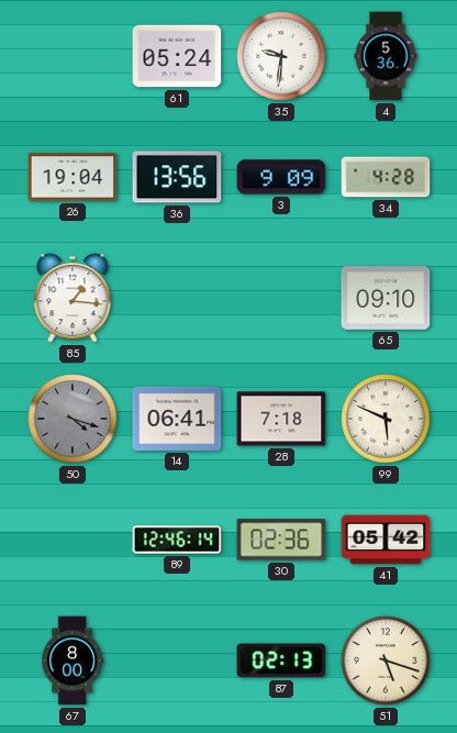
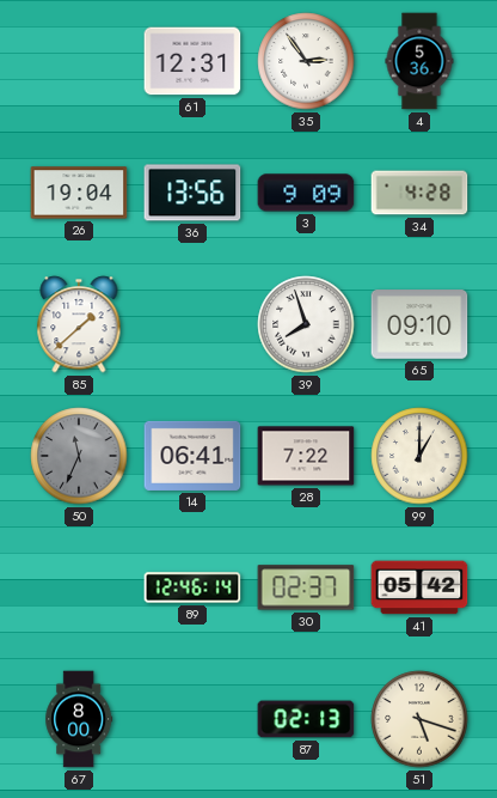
61: 05:24 -> 12:31
35: 9:31 -> 2:54
85: 1:16 -> 1:38
39: none -> 7:57
50: 4:18 -> 11:34
28: 7:18 -> 7:22
99: 5:49 -> 1:00
30: 02:36 -> 02:37
